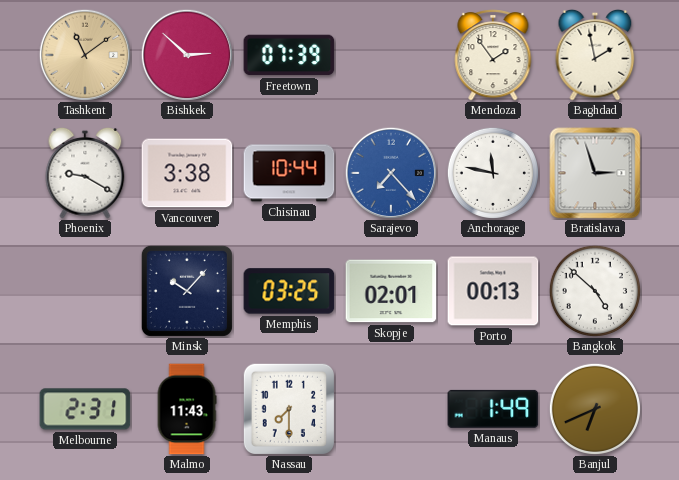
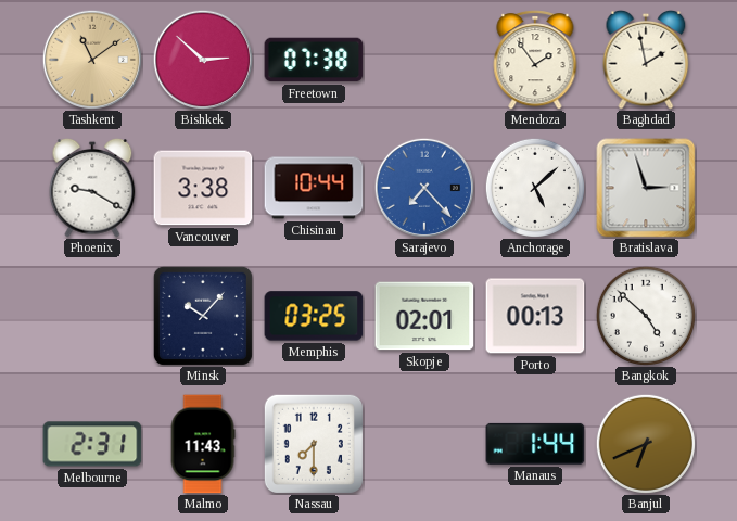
Freetown: 07:39 -> 07:38
Anchorage: 11:47 -> 5:08
Manaus: 1:49 -> 1:44
